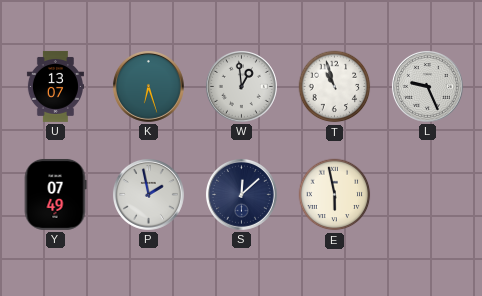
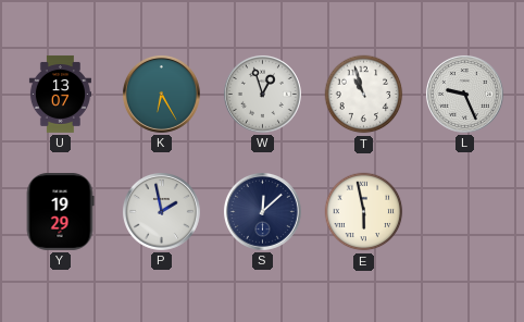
K: 6:27 -> 6:25
W: 12:59 -> 12:57
Y: 07:49 -> 19:29
